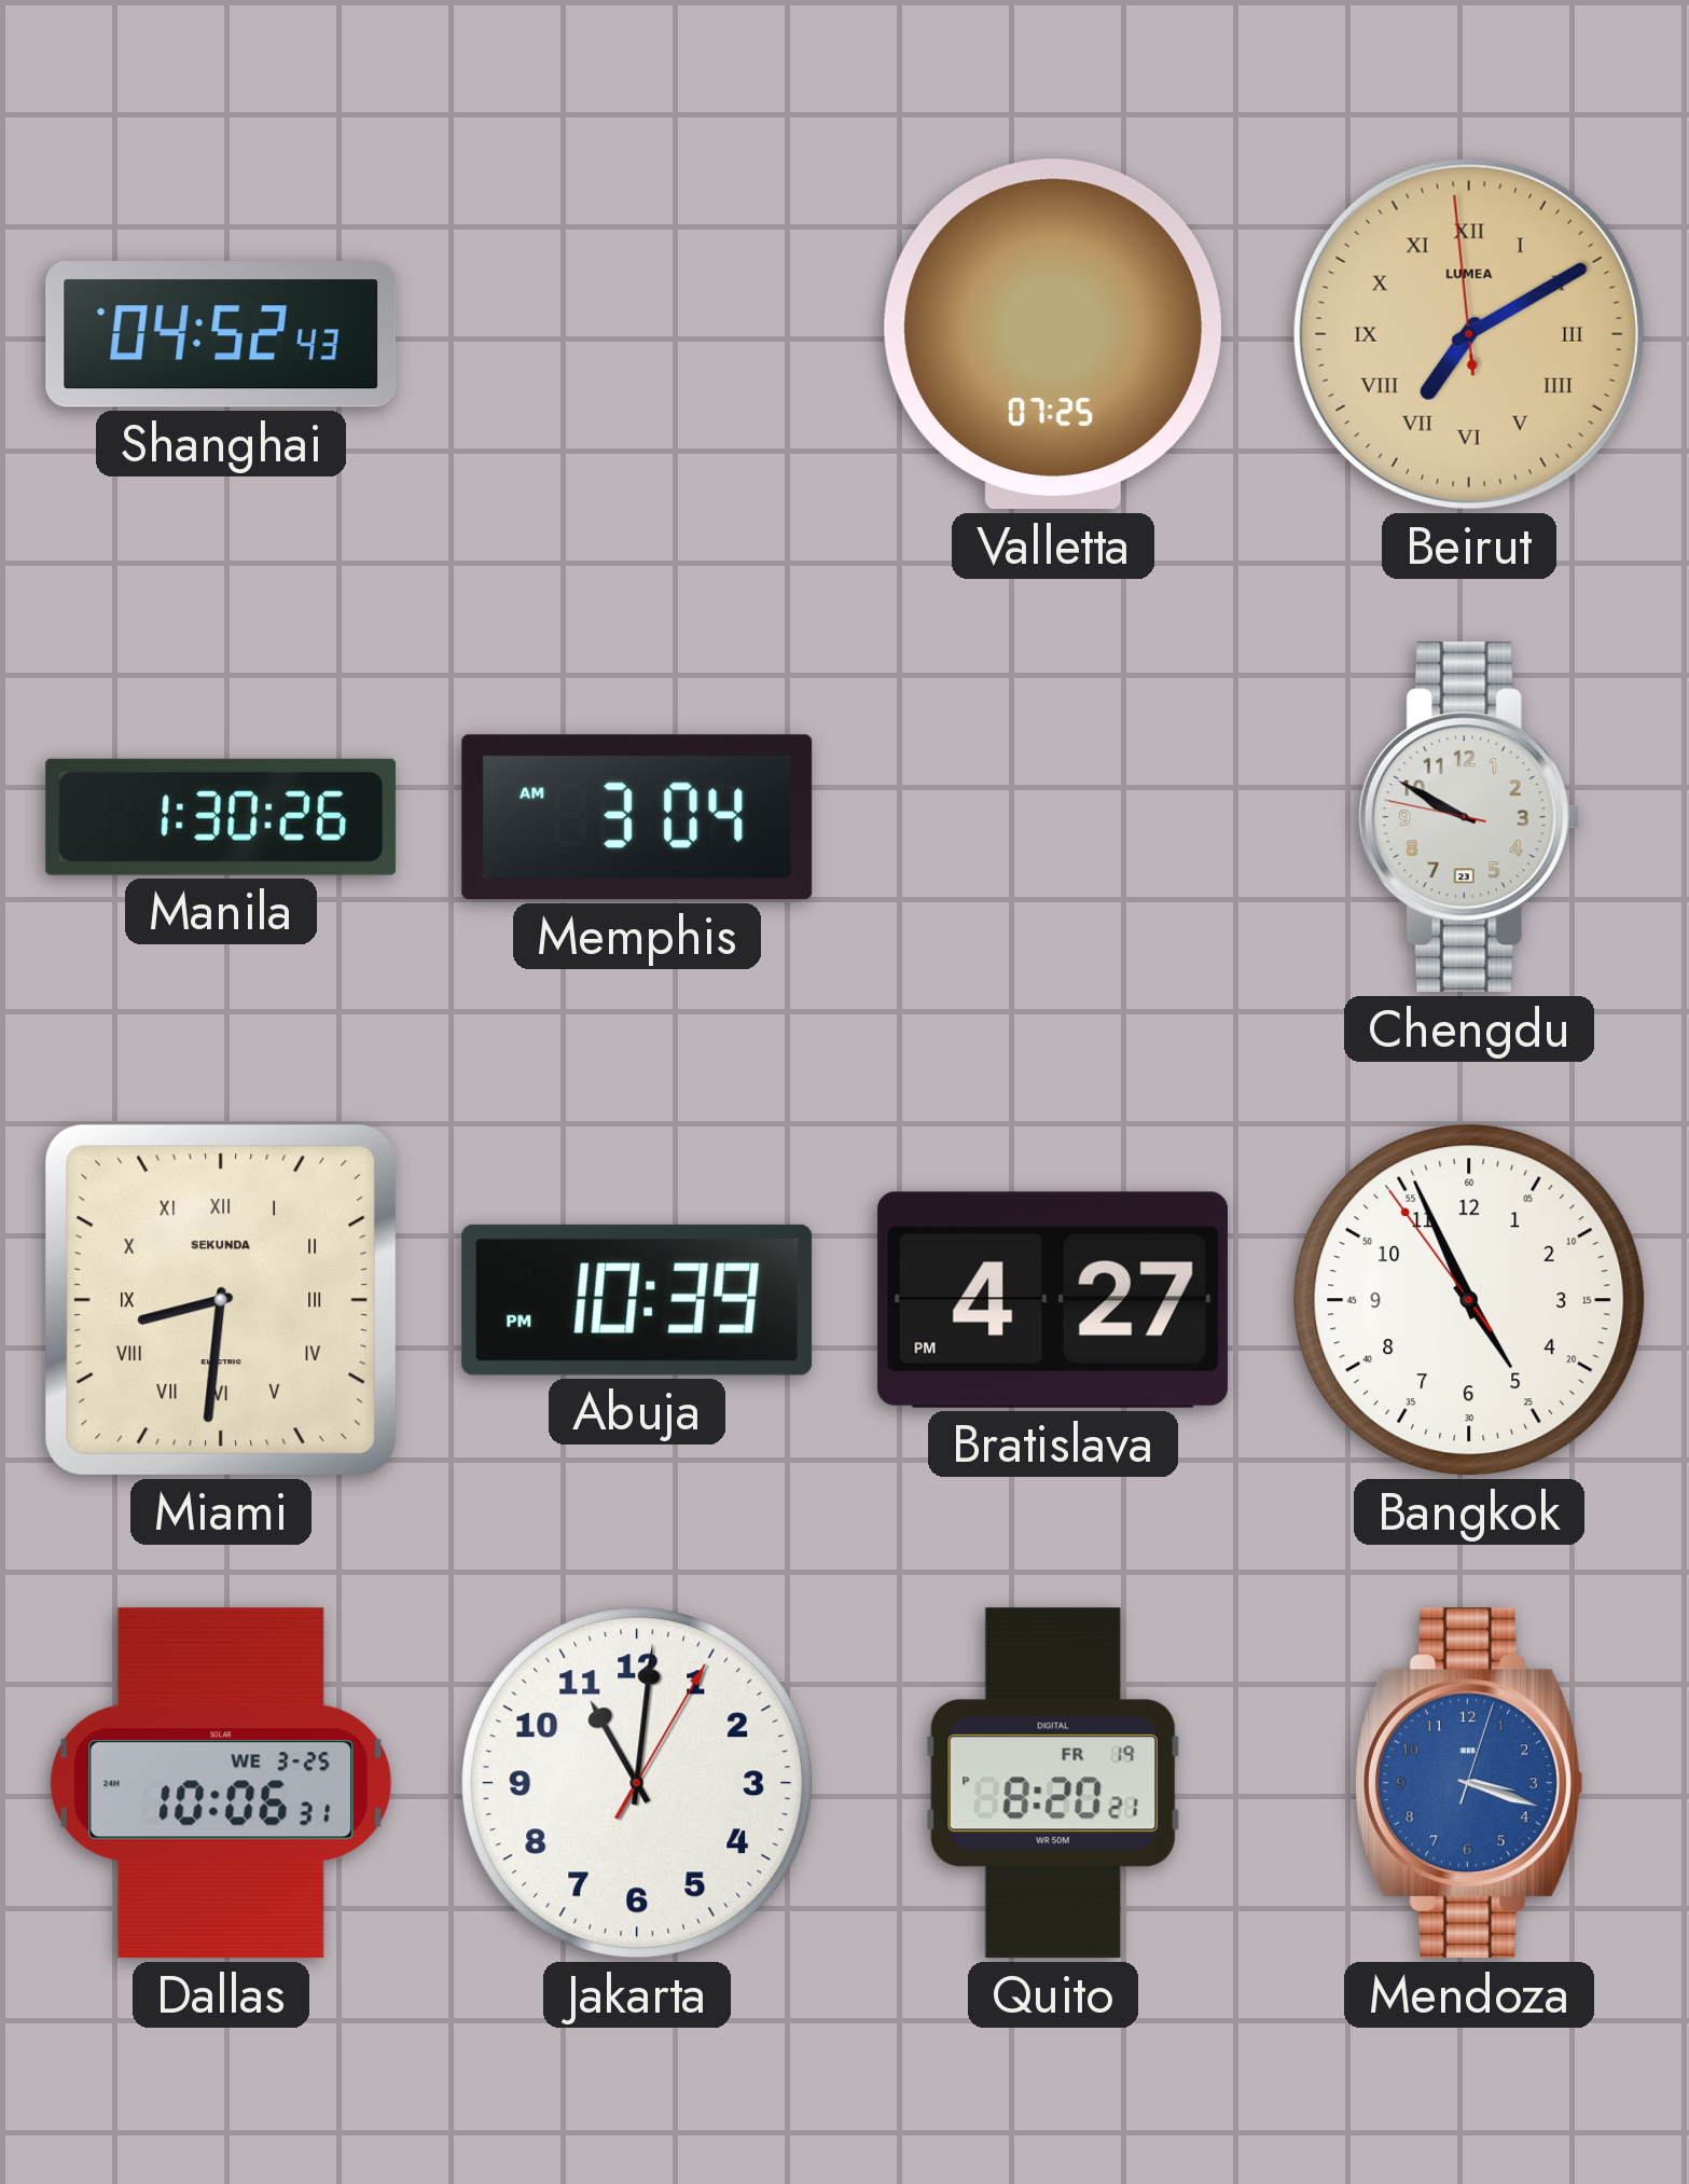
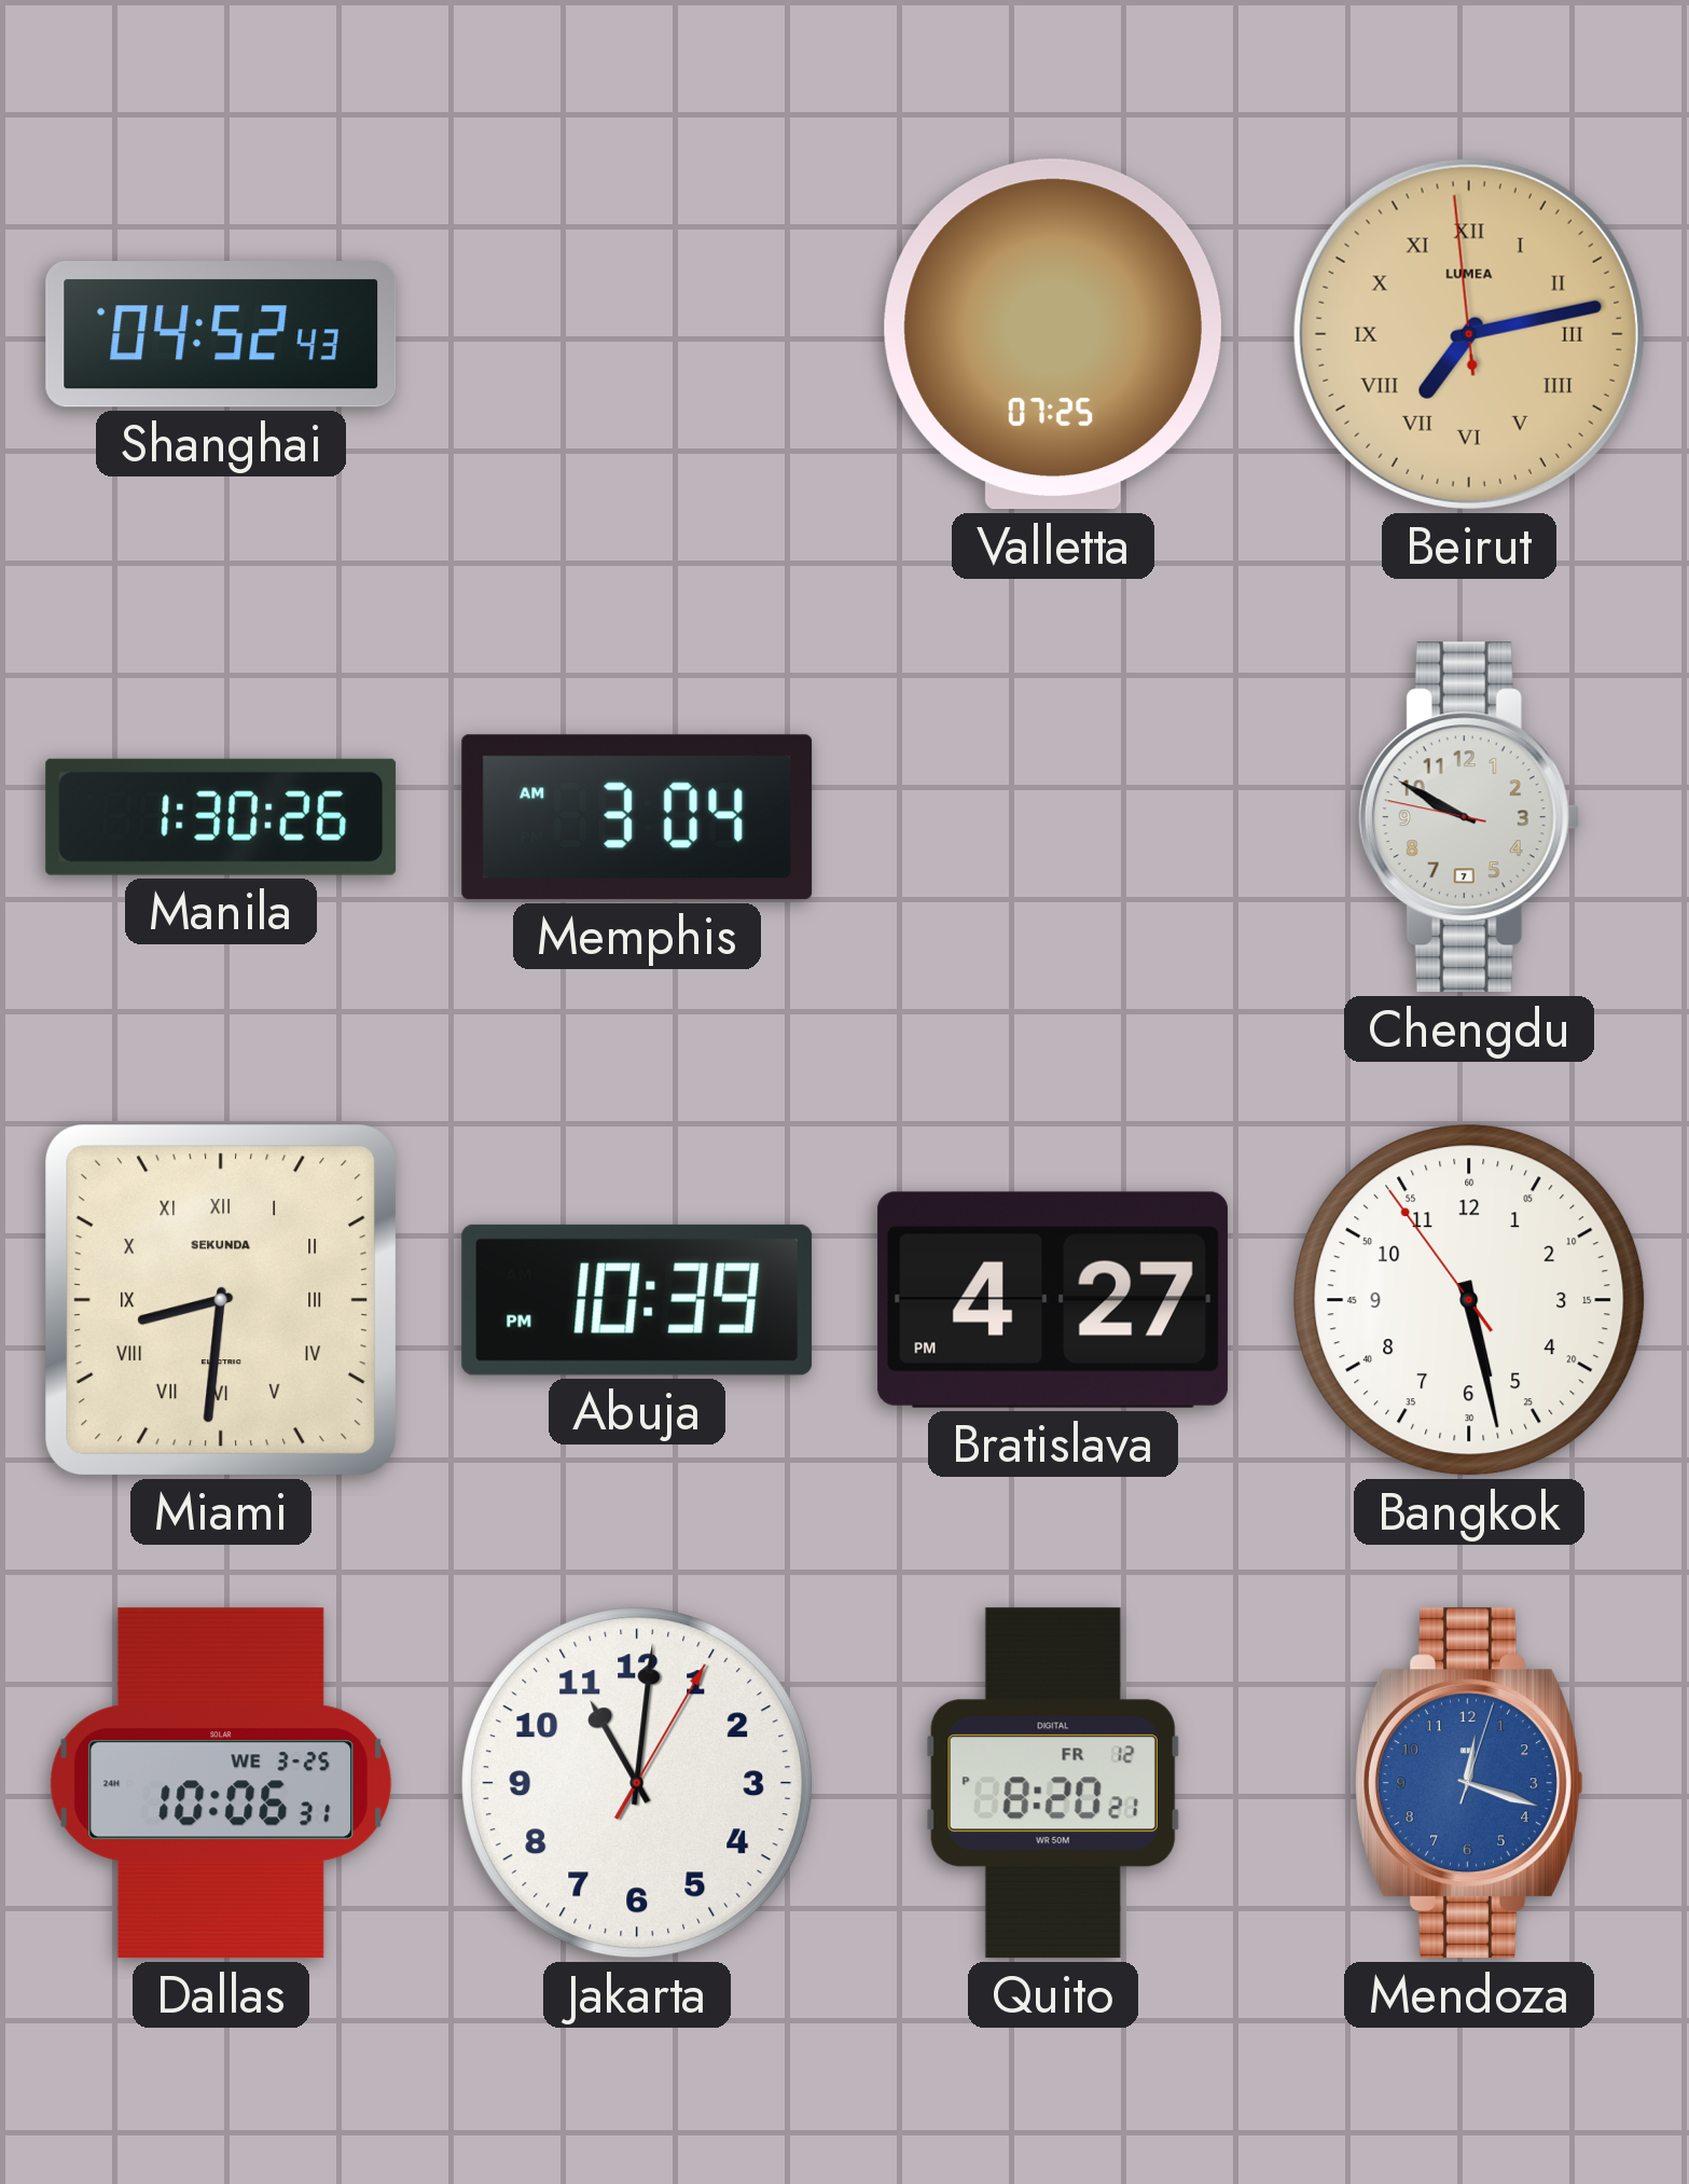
Beirut: 7:09 -> 7:12
Chengdu date: 23 -> 7
Bangkok: 4:55 -> 5:27
Quito date: FR 19 -> FR 12
Mendoza: 3:18 -> 12:18
